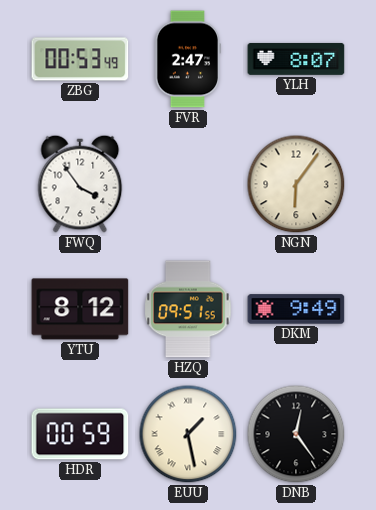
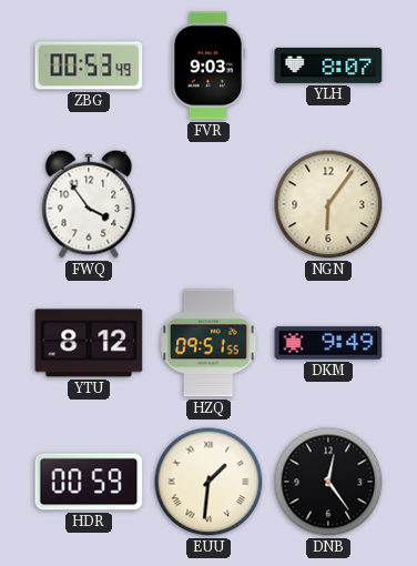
FVR: 2:47 -> 9:03
EUU: 1:28 -> 1:31
